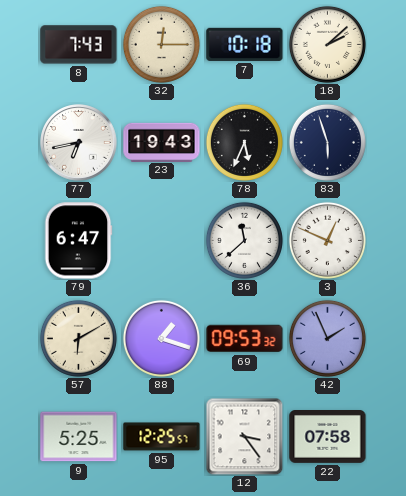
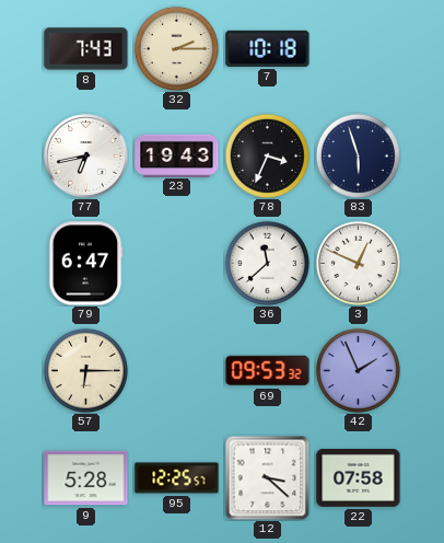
32: 12:15 -> 2:15
18: 2:08 -> none
78: 5:34 -> 3:34
57: 6:10 -> 6:15
88: 1:18 -> none
9: 5:25 -> 5:28
12: 3:24 -> 3:22
